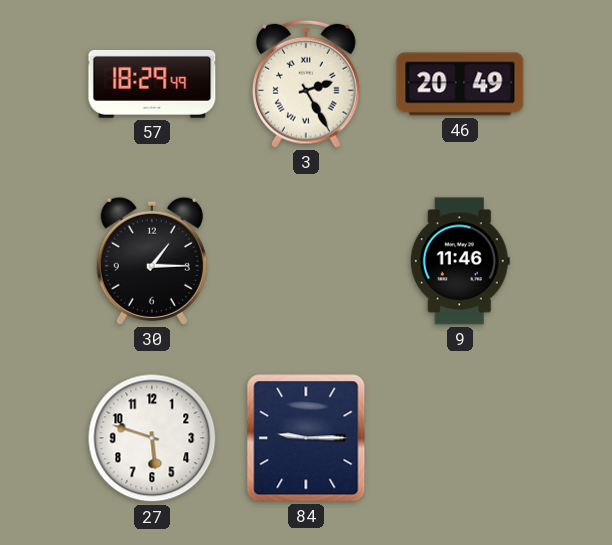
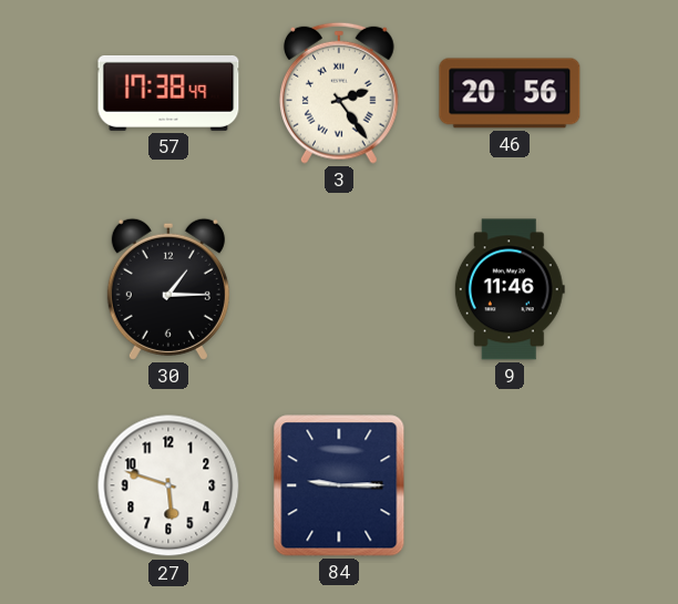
57: 18:29 -> 17:38
3: 2:25 -> 2:24
46: 20:49 -> 20:56
